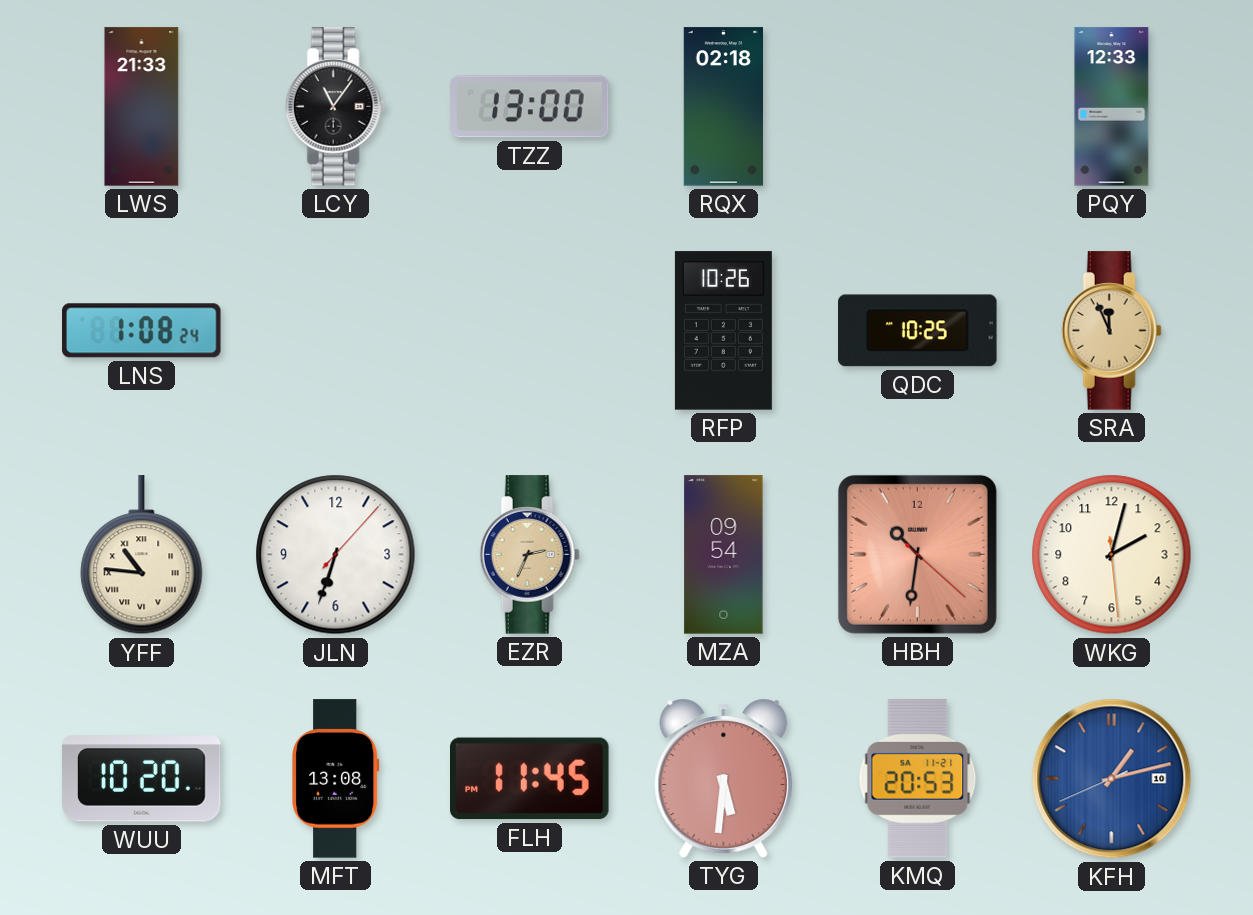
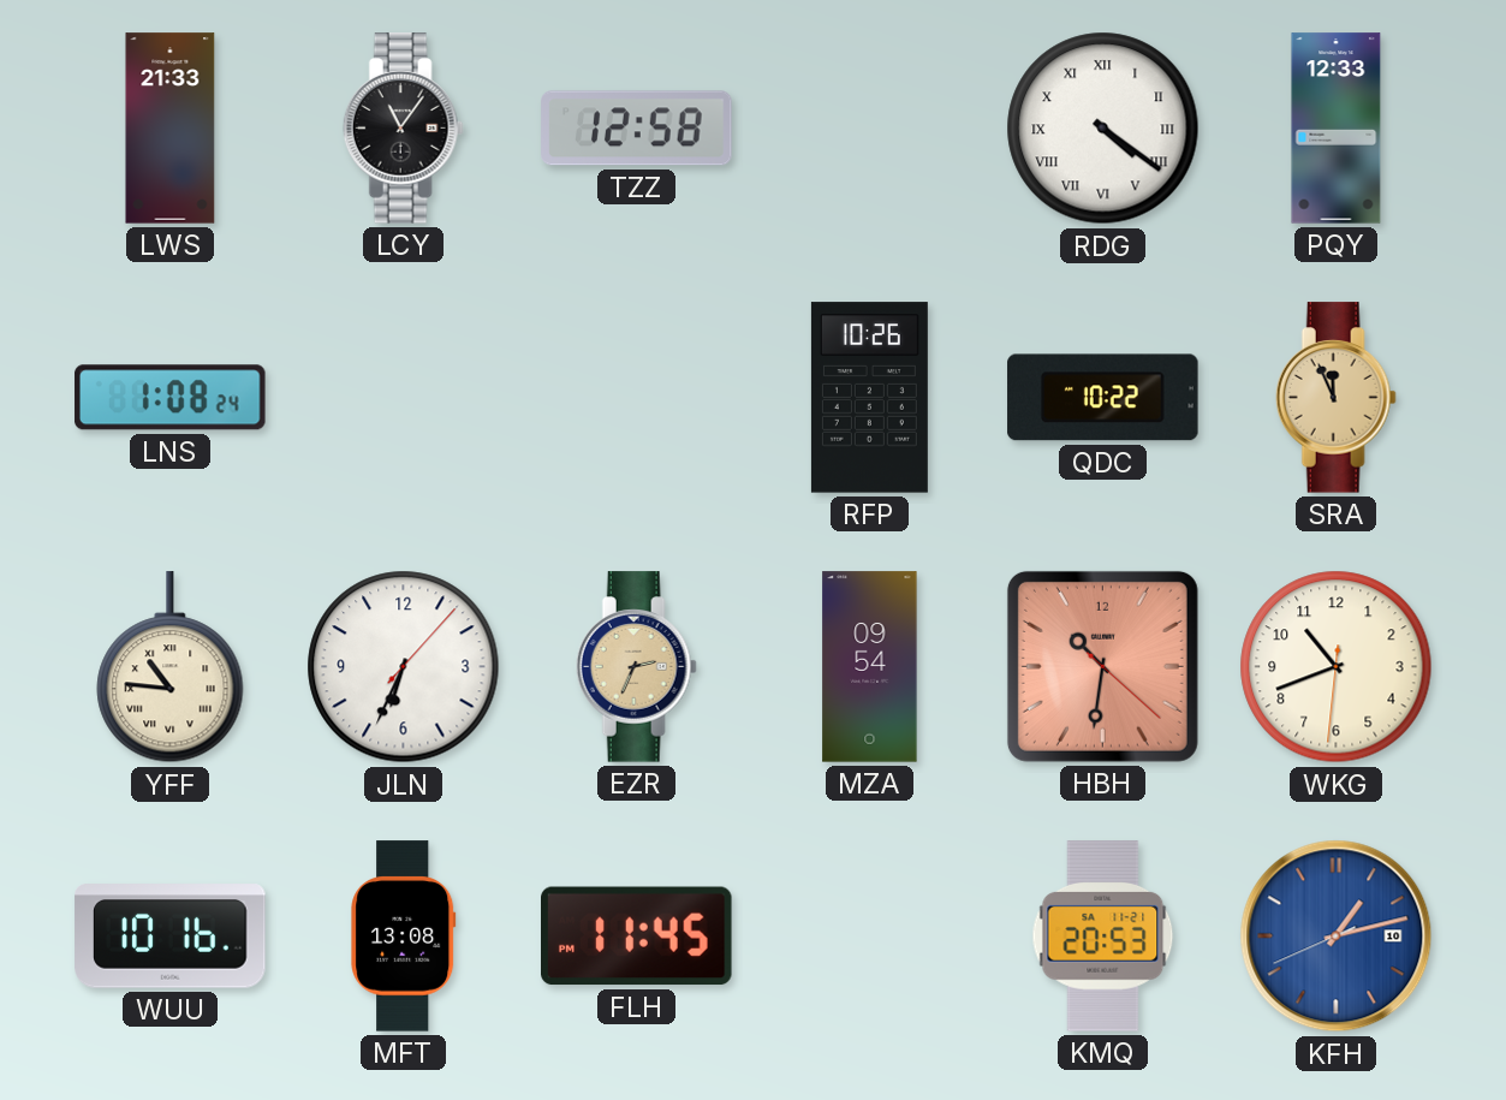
TZZ: 13:00 -> 12:58
RQX: 02:18 -> none
RDG: none -> 4:21
QDC: 10:25 -> 10:22
JLN: 6:33 -> 6:34
WKG: 2:02 -> 10:41
WUU: 10:20 -> 10:16
TYG: 5:31 -> none
